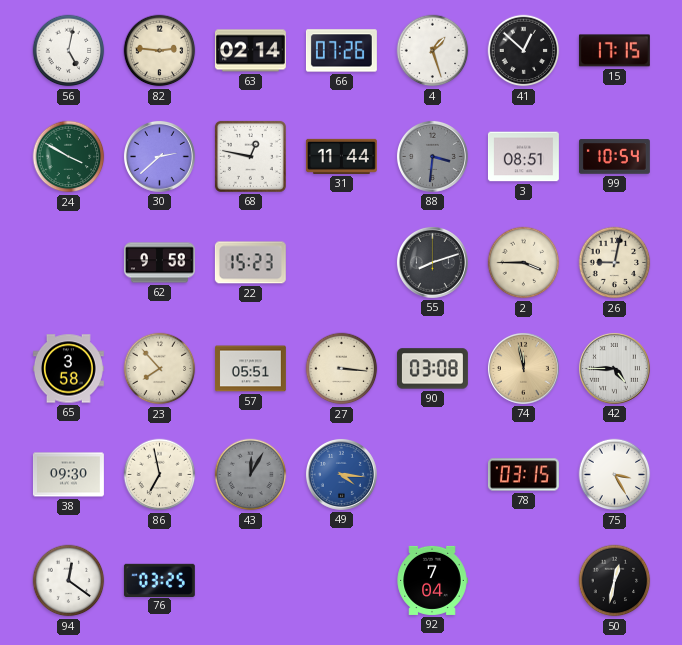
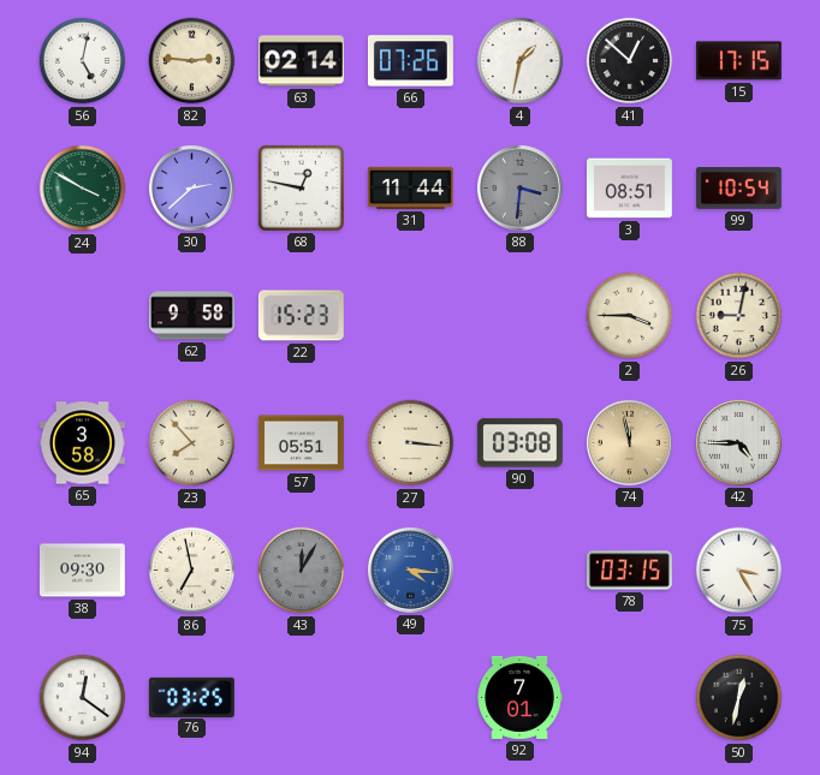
4: 1:27 -> 1:32
55: 8:12 -> none
92: 7:04 -> 7:01
